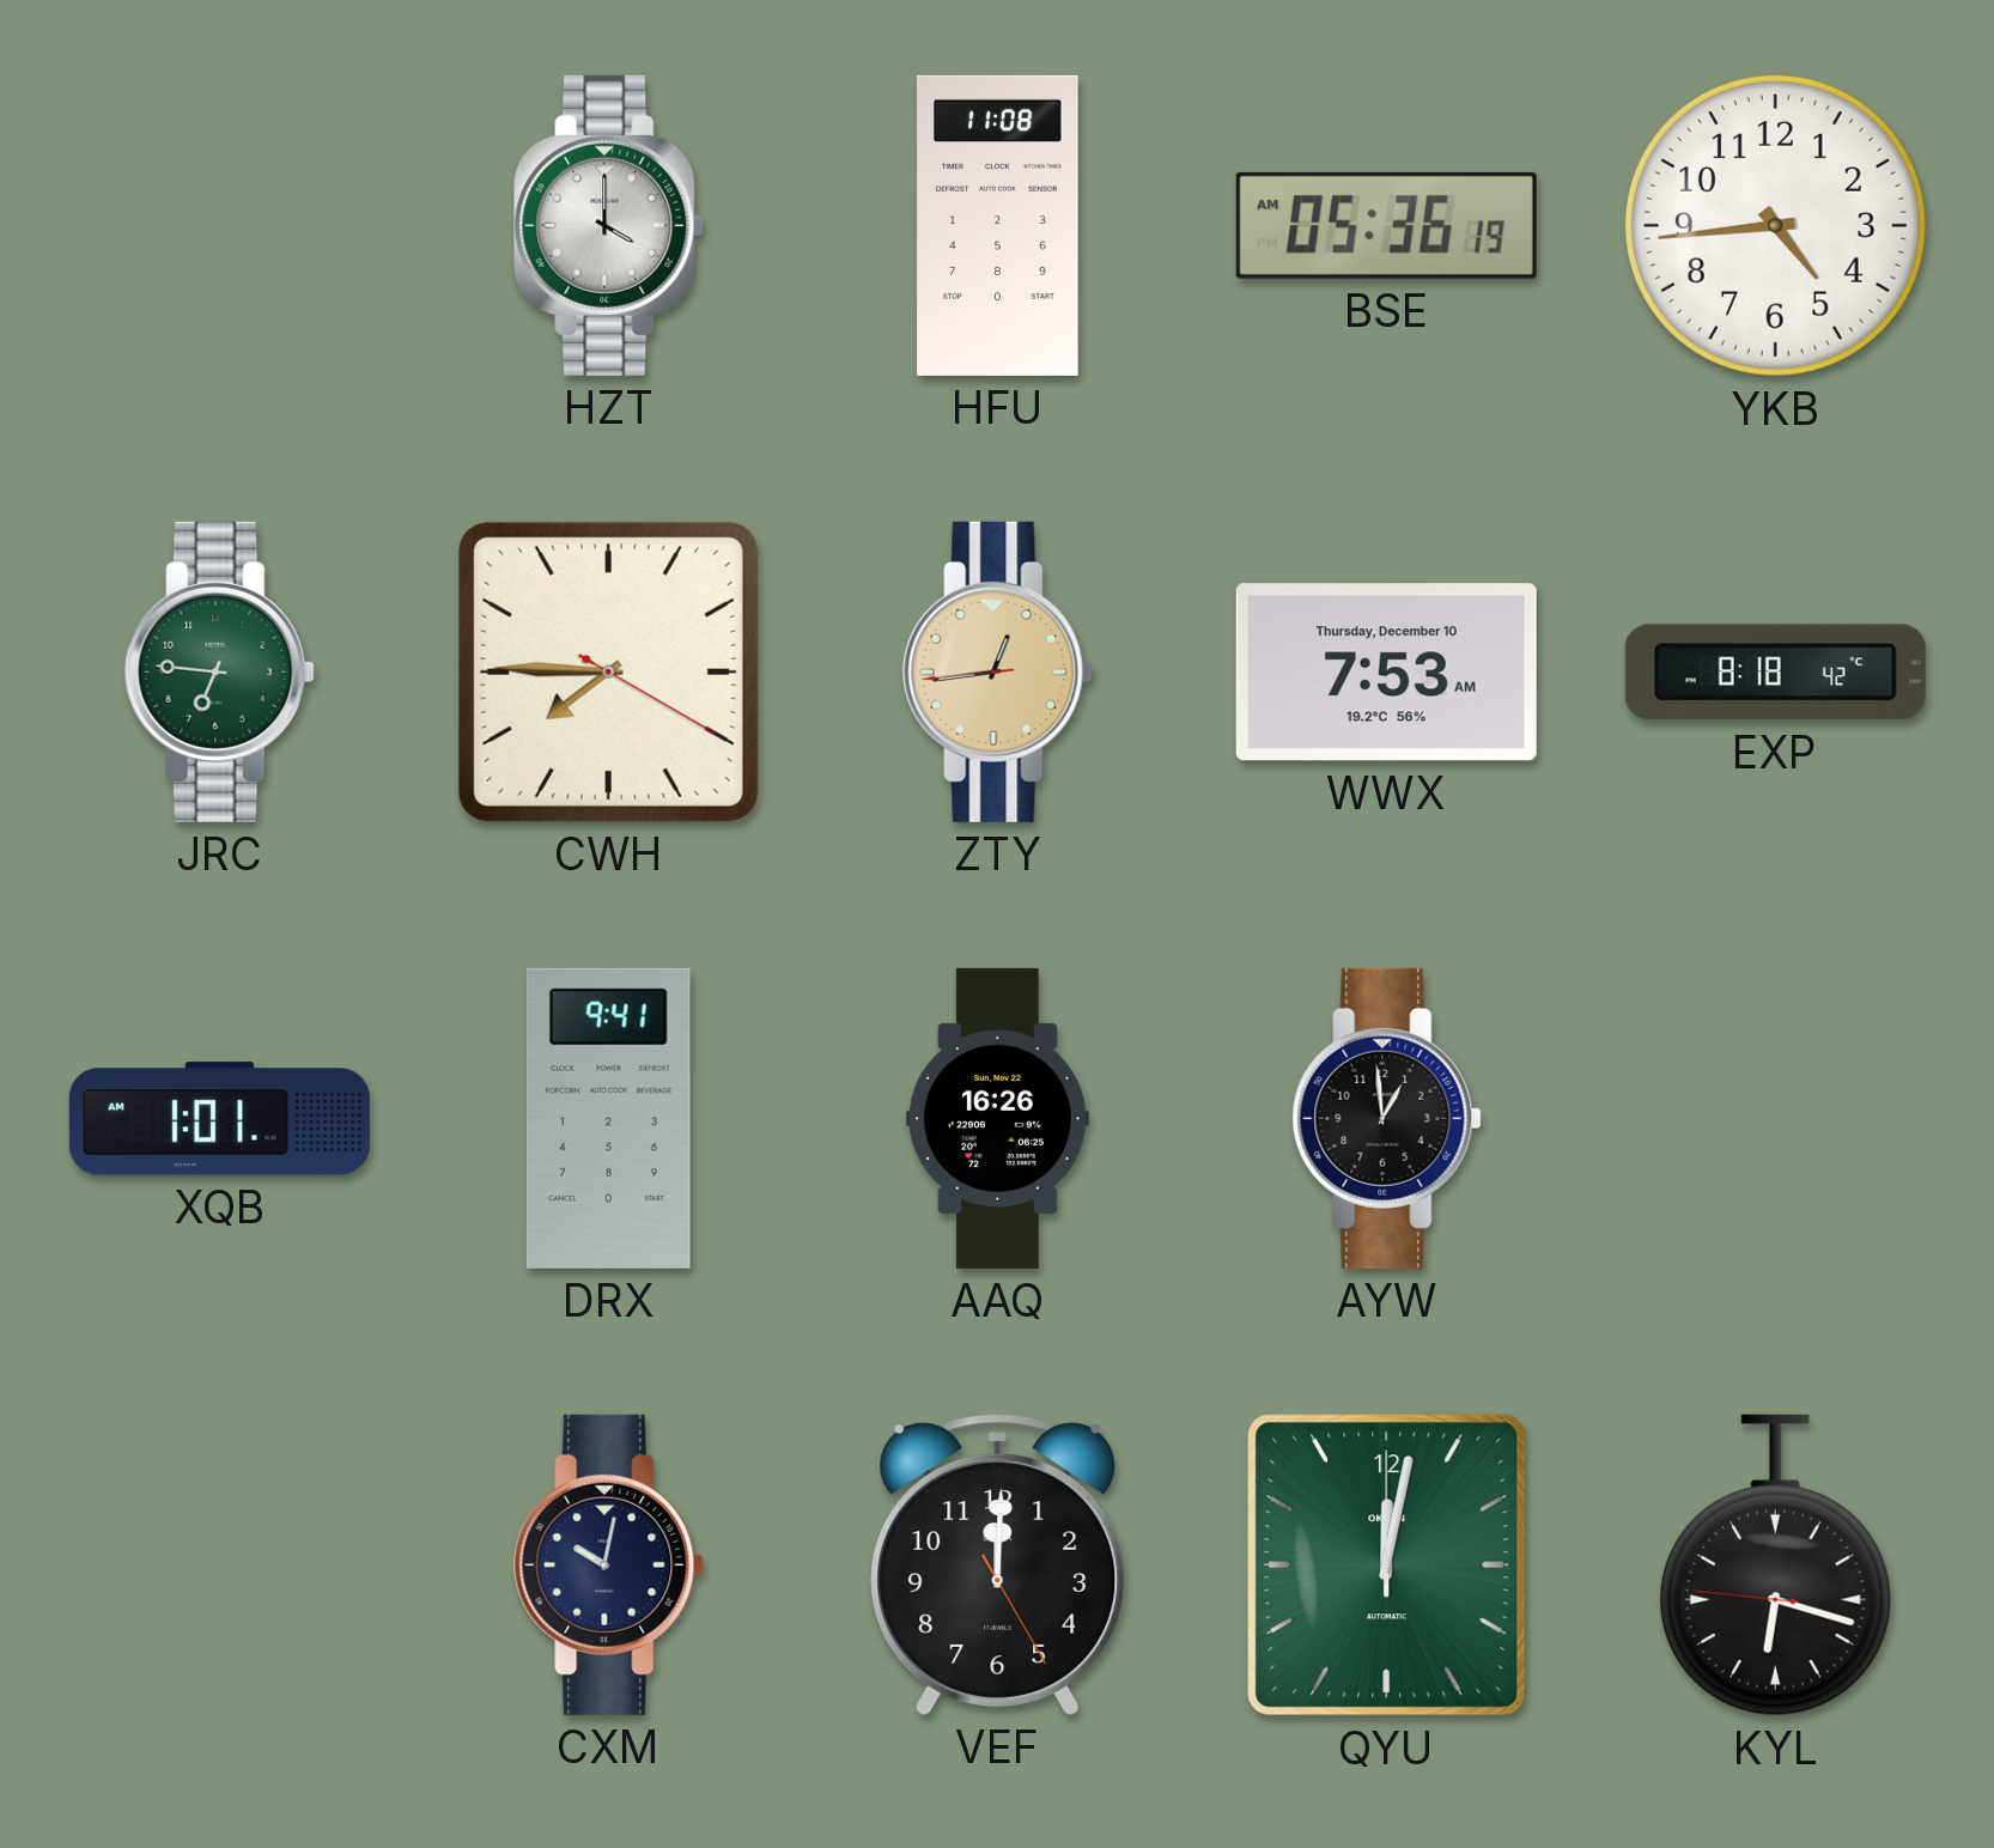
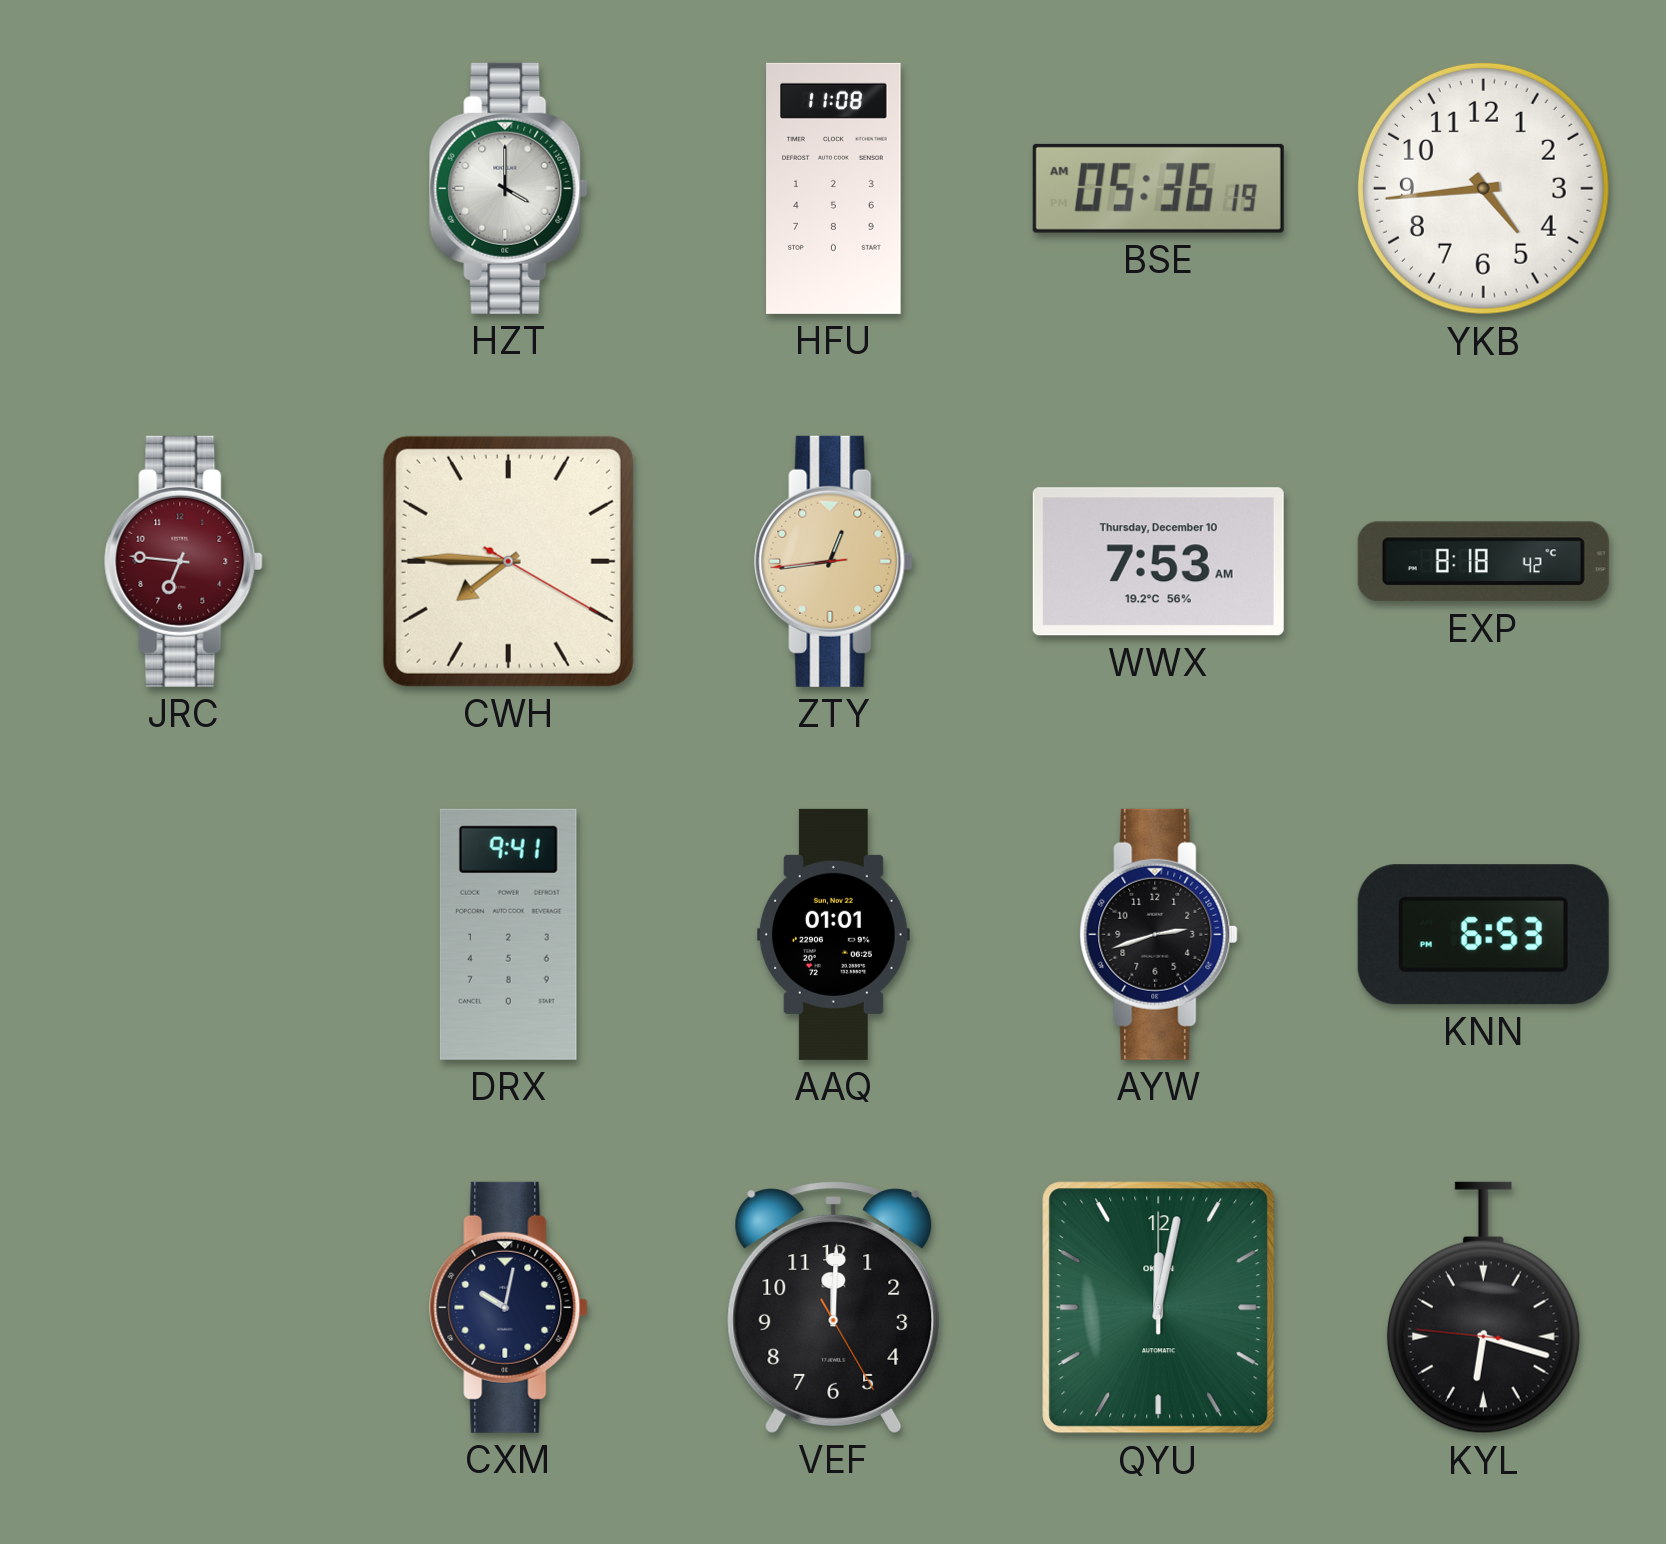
JRC dial: green -> burgundy
XQB: 1:01 -> none
AAQ: 16:26 -> 01:01
AYW: 12:59 -> 2:42
KNN: none -> 6:53
